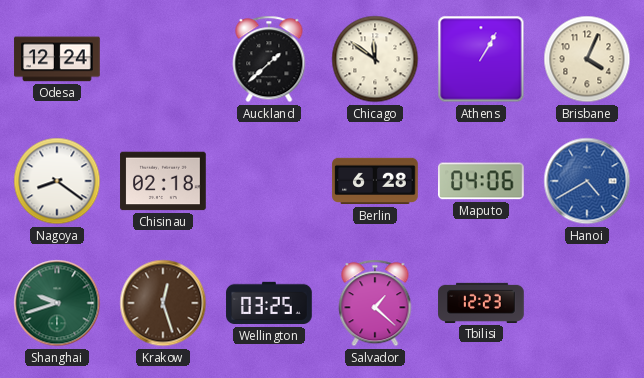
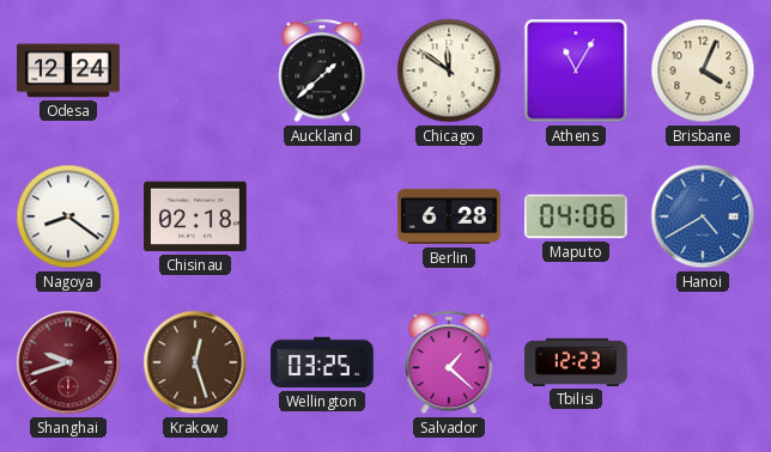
Athens: 1:05 -> 11:05
Shanghai dial: green -> burgundy
